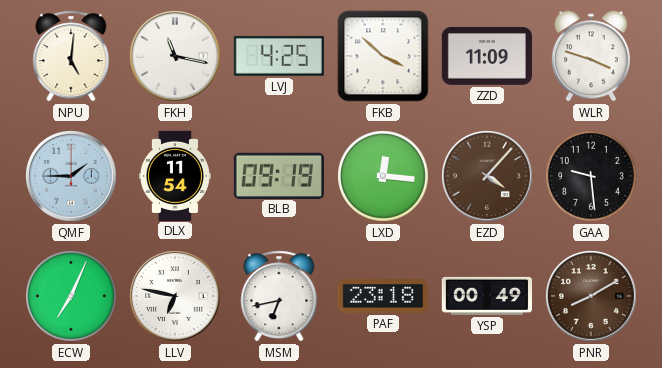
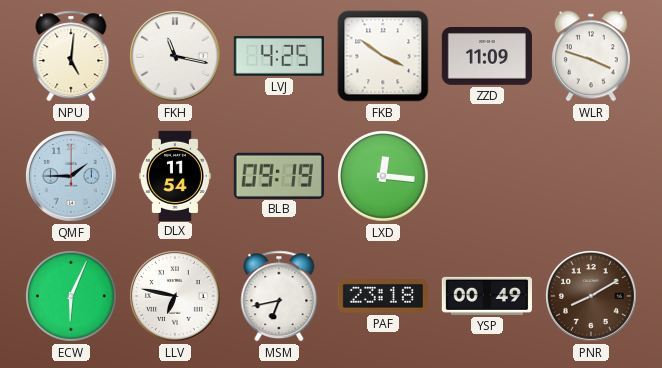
FKB: 3:52 -> 3:51
EZD: 4:07 -> none
GAA: 9:29 -> none
ECW: 7:04 -> 6:04
